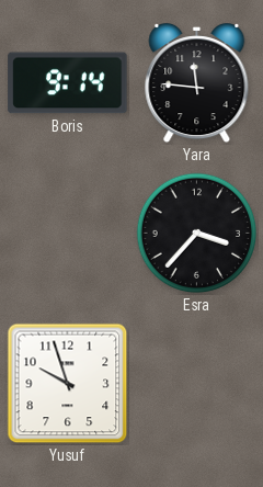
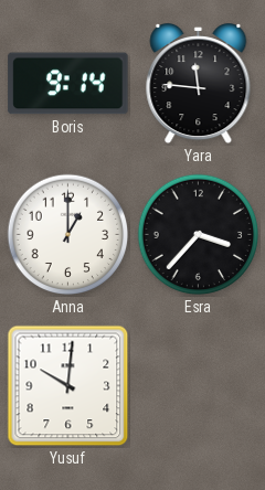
Anna: none -> 1:00
Yusuf: 9:57 -> 10:01
